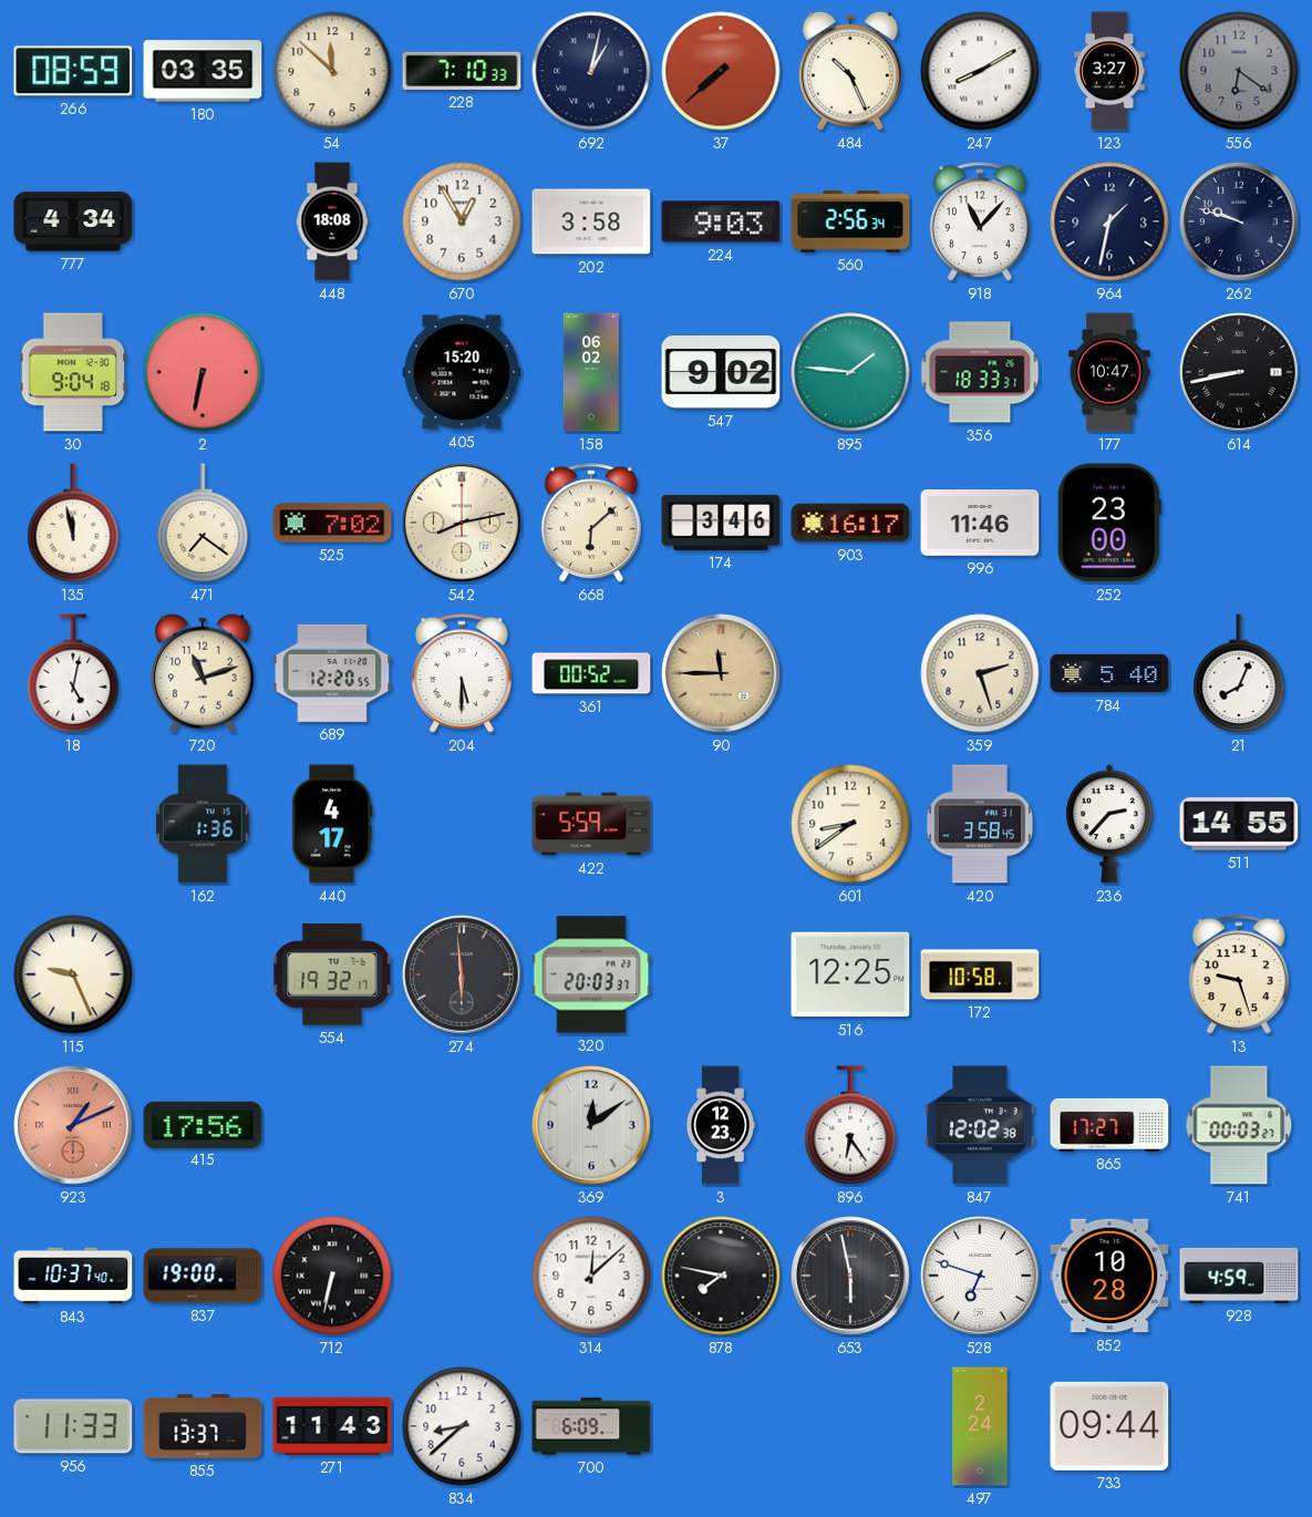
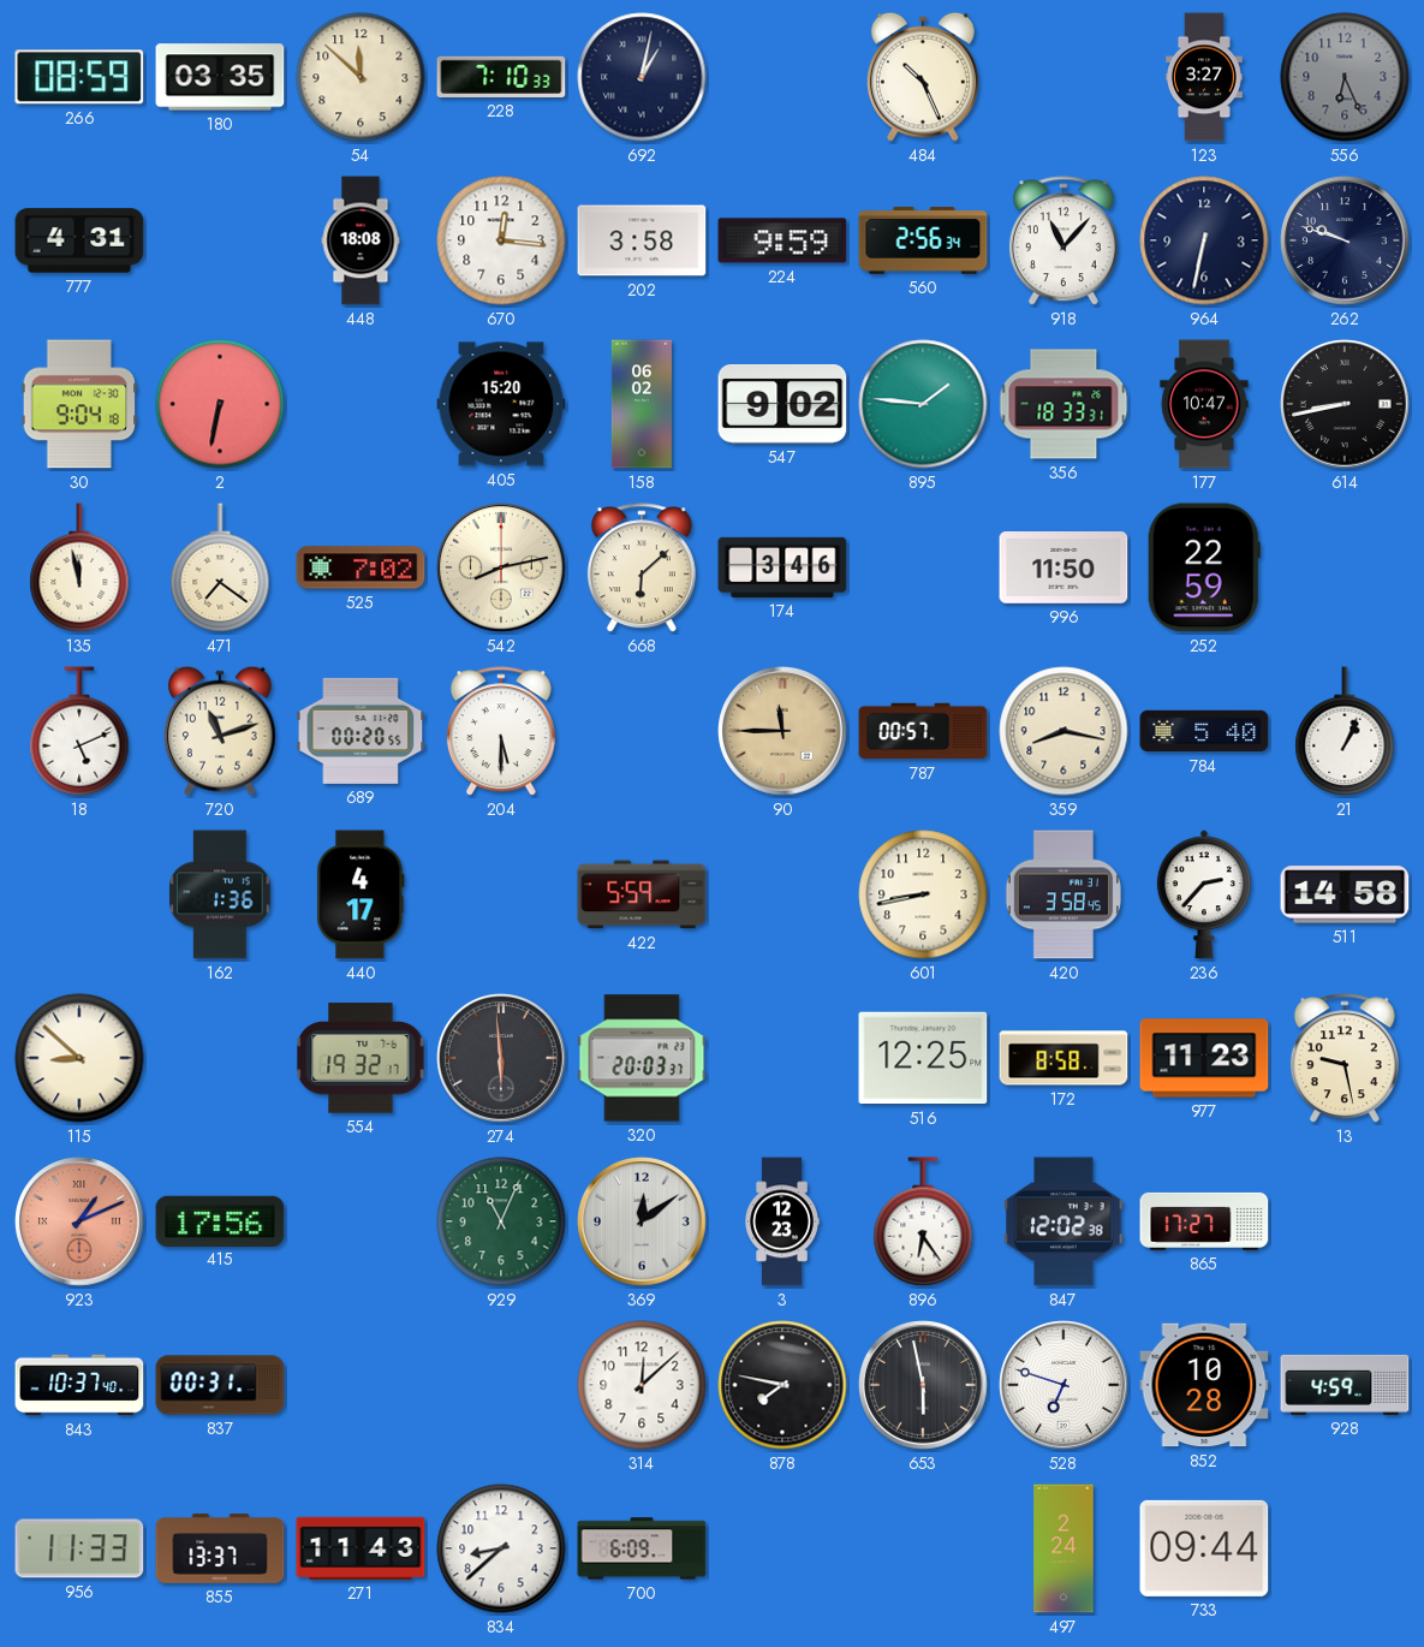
37: 7:38 -> none
247: 8:10 -> none
556: 6:21 -> 6:26
777: 4:34 -> 4:31
670: 12:55 -> 12:16
224: 9:03 -> 9:59
964: 1:32 -> 6:32
903: 16:17 -> none
996: 11:46 -> 11:50
252: 23:00 -> 22:59
18: 5:02 -> 5:11
689: 12:20 -> 00:20
361: 00:52 -> none
787: none -> 00:57
359: 2:27 -> 8:17
21: 8:04 -> 1:04
601: 8:39 -> 8:43
511: 14:55 -> 14:58
115: 9:26 -> 8:52
172: 10:58 -> 8:58
977: none -> 11:23
13: 9:27 -> 9:28
929: none -> 11:04
741: 00:03 -> none
837: 19:00 -> 00:31
712: 6:32 -> none
